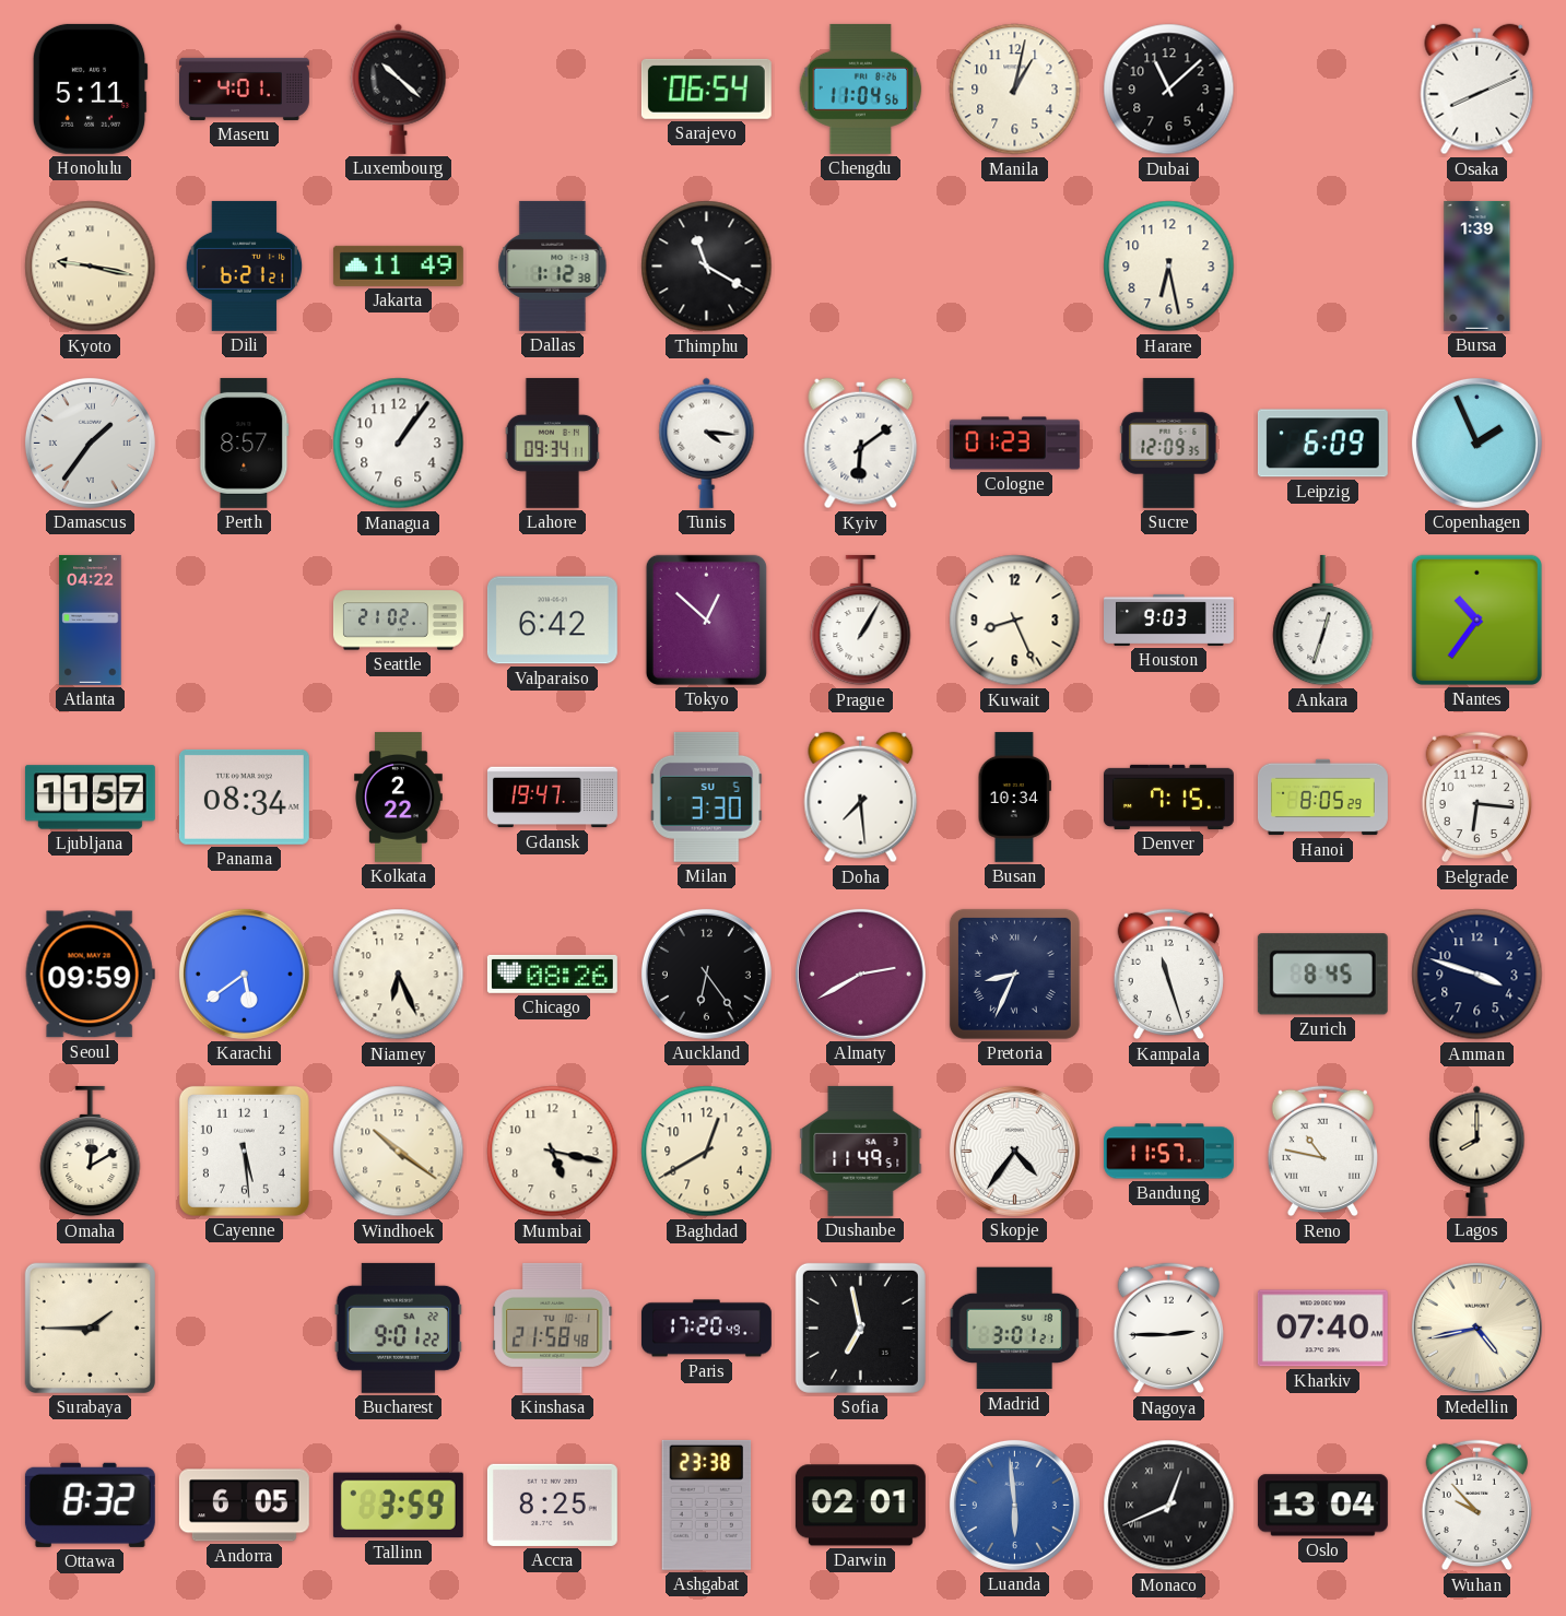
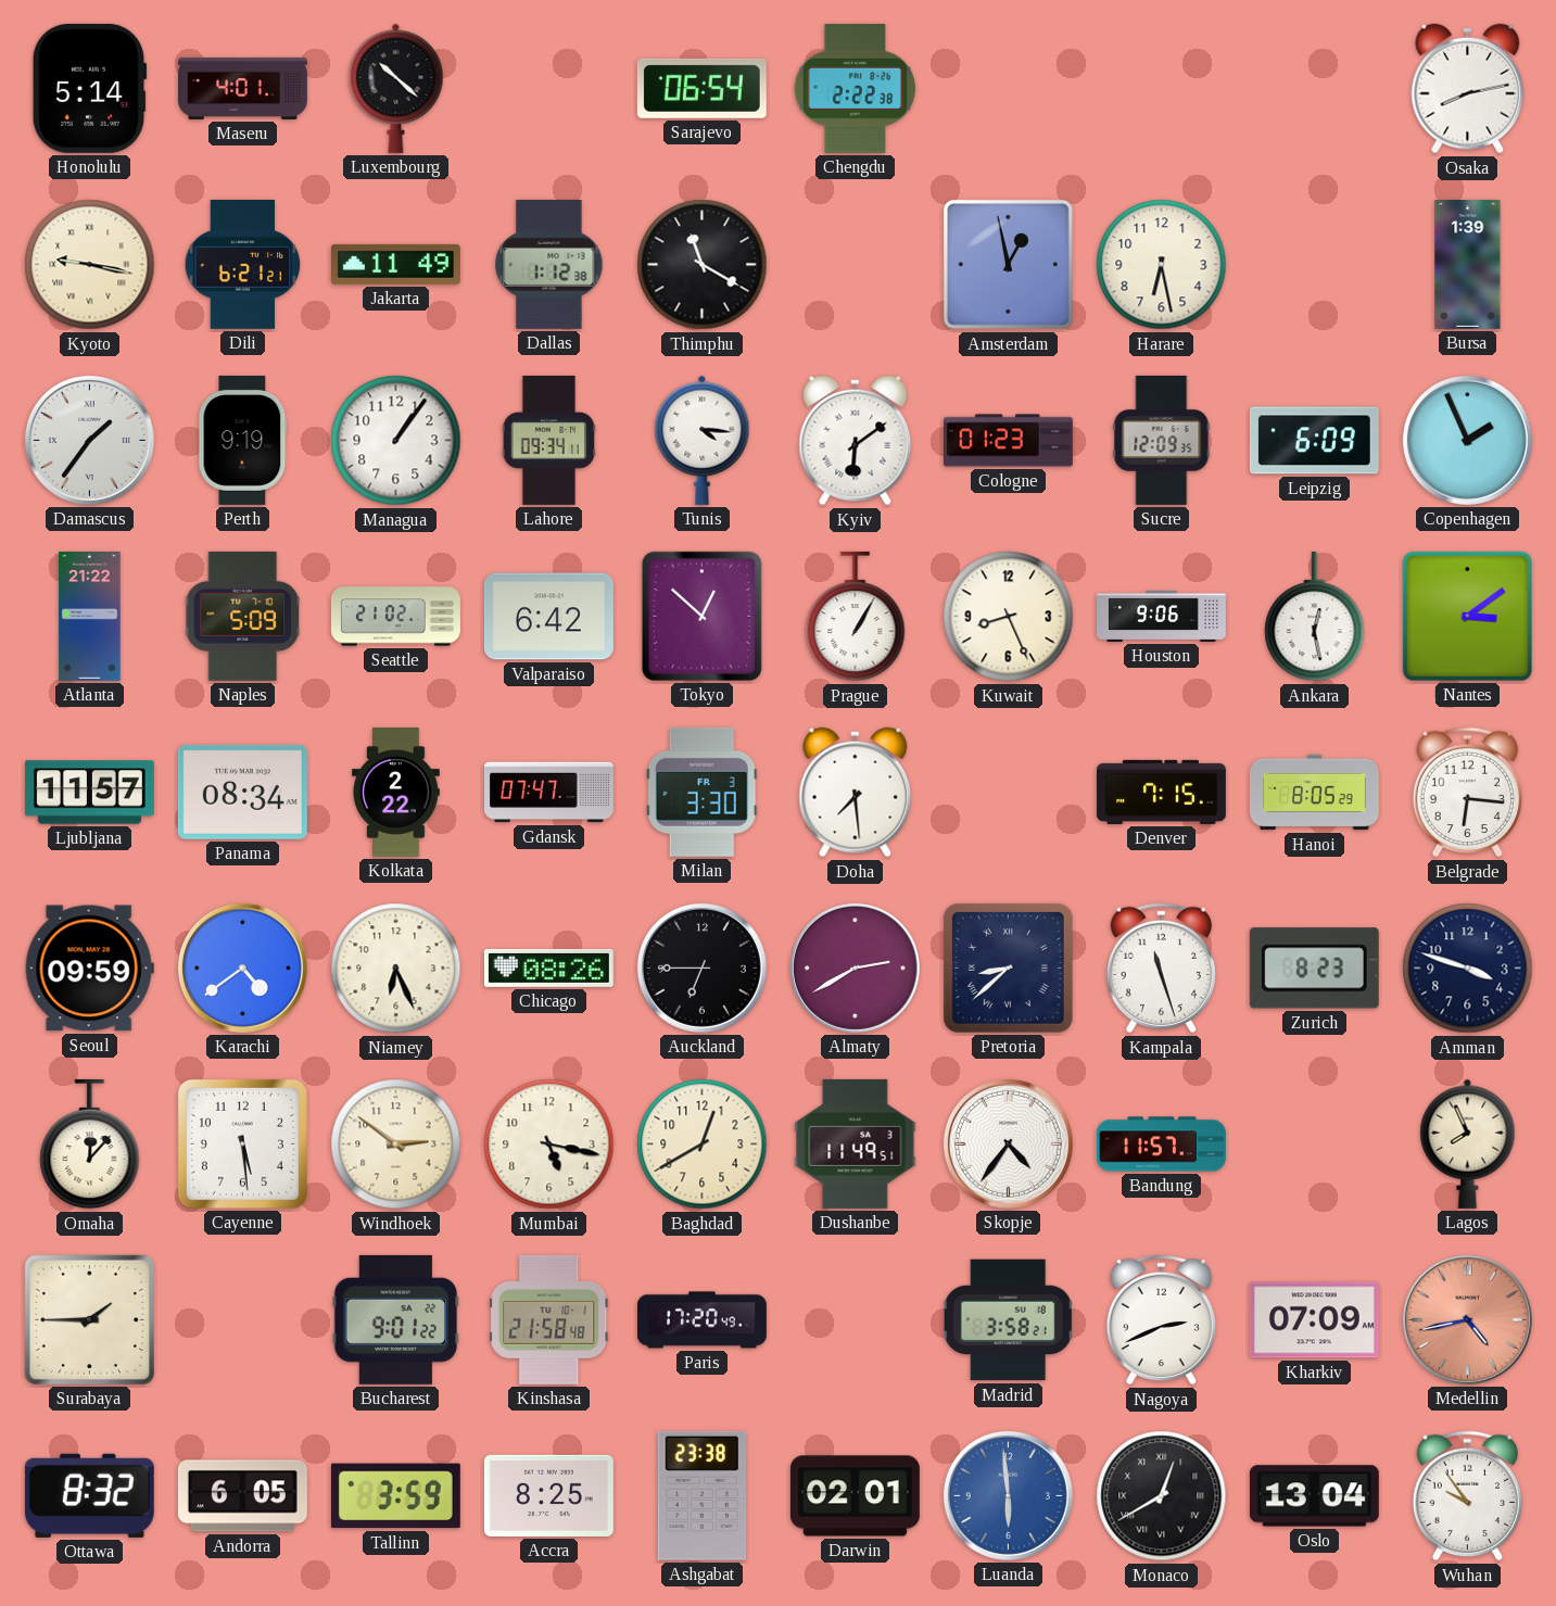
Honolulu: 5:11 -> 5:14
Chengdu: 11:04 -> 2:22
Manila: 1:02 -> none
Dubai: 11:08 -> none
Osaka: 8:11 -> 8:13
Amsterdam: none -> 12:58
Perth: 8:57 -> 9:19
Atlanta: 04:22 -> 21:22
Naples: none -> 5:09
Houston: 9:03 -> 9:06
Ankara: 12:33 -> 12:28
Nantes: 10:36 -> 3:09
Gdansk: 19:47 -> 07:47
Milan date: SU 5 -> FR 3
Busan: 10:34 -> none
Karachi: 5:39 -> 4:39
Auckland: 6:24 -> 6:45
Pretoria: 8:34 -> 8:38
Zurich: 8:45 -> 8:23
Omaha: 12:10 -> 12:07
Windhoek: 10:21 -> 2:51
Reno: 10:47 -> none
Lagos: 8:00 -> 7:56
Sofia: 6:58 -> none
Madrid: 3:01 -> 3:58
Nagoya: 2:45 -> 2:41
Kharkiv: 07:40 -> 07:09
Medellin dial: cream -> salmon
Monaco: 12:41 -> 12:40
Wuhan: 9:53 -> 9:54
